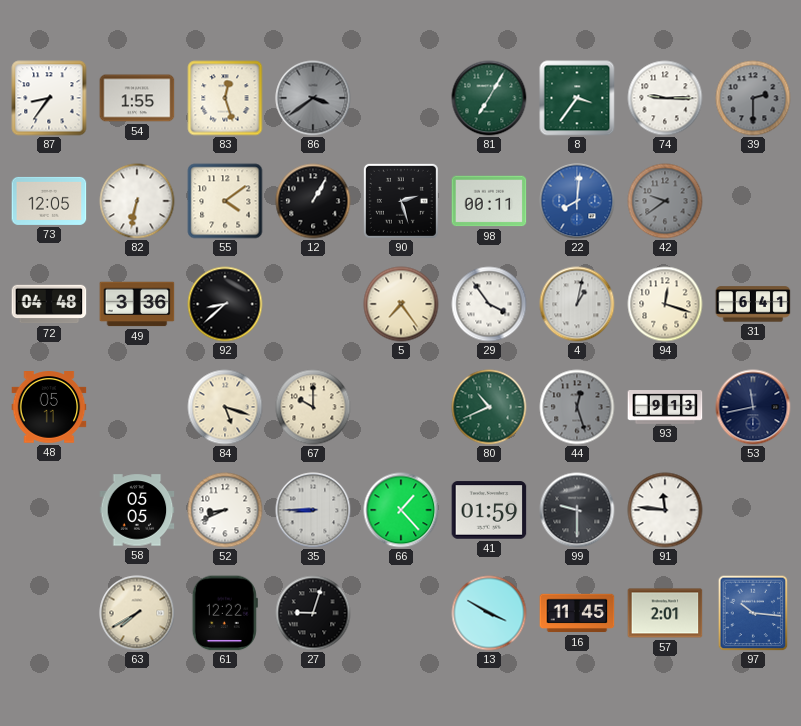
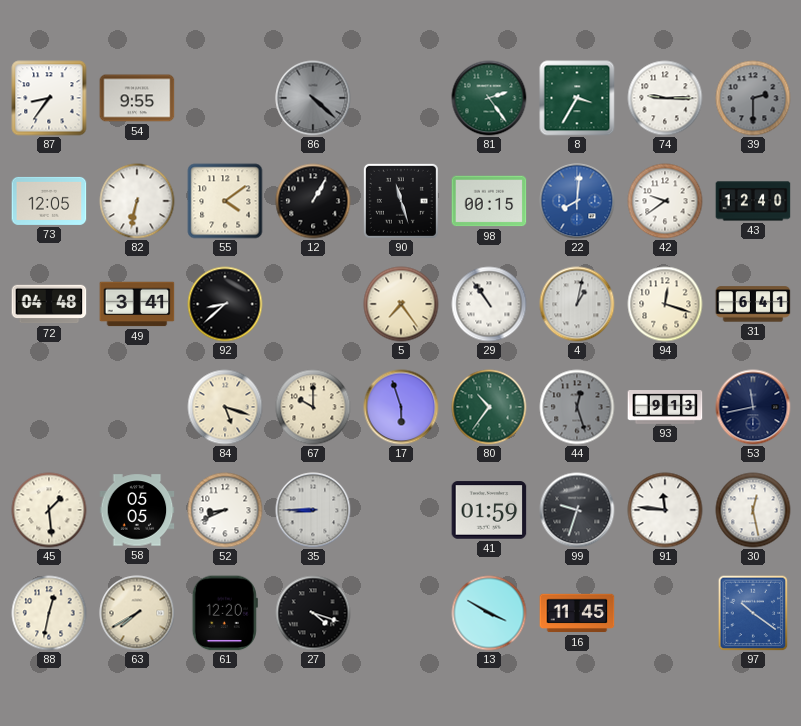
54: 1:55 -> 9:55
83: 12:27 -> none
86: 3:39 -> 4:22
81: 7:05 -> 2:24
8: 3:36 -> 3:35
90: 2:27 -> 11:27
98: 00:11 -> 00:15
42 dial: grey -> white
43: none -> 12:40
49: 3:36 -> 3:41
29: 3:54 -> 10:54
48: 05:11 -> none
17: none -> 5:57
80: 10:41 -> 10:36
45: none -> 1:29
66: 1:23 -> none
99: 9:30 -> 9:33
30: none -> 12:28
88: none -> 12:32
61: 12:22 -> 12:20
27: 9:03 -> 4:18
57: 2:01 -> none
97: 10:16 -> 10:21
